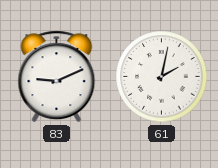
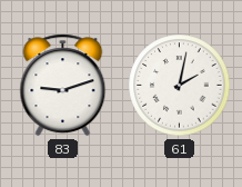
83: 9:11 -> 9:12
